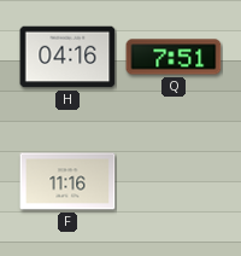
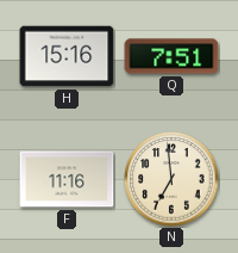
H: 04:16 -> 15:16
N: none -> 6:59
